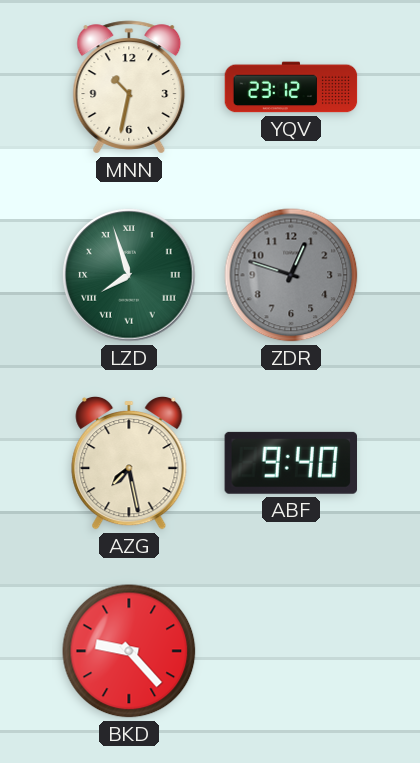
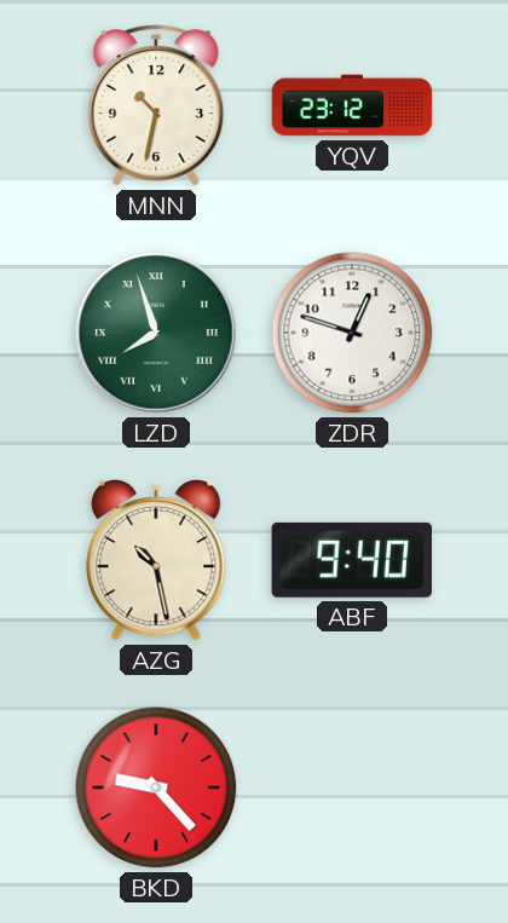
ZDR dial: grey -> white
AZG: 7:28 -> 10:28
